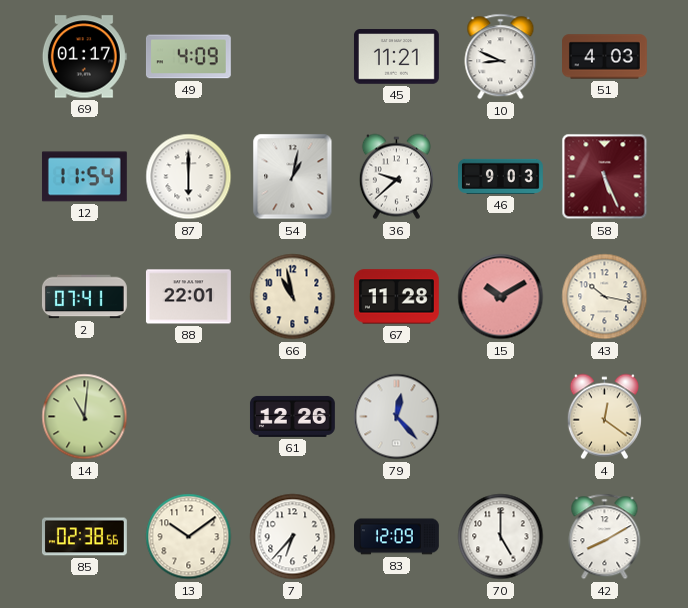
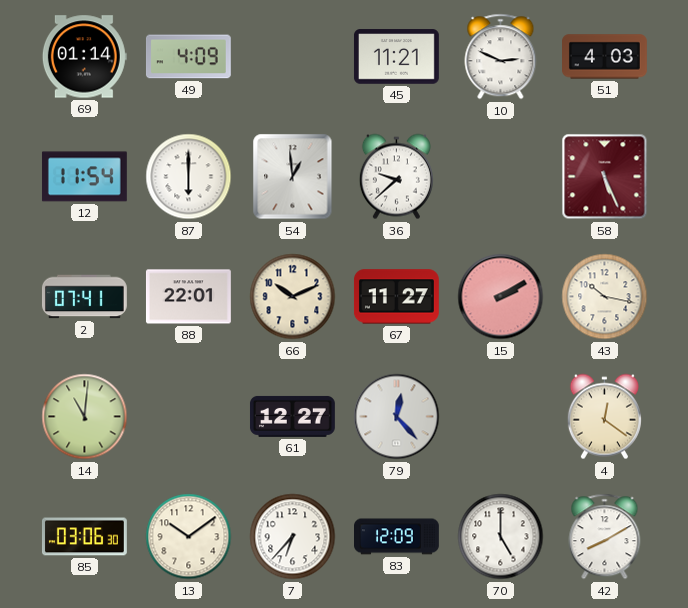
69: 01:17 -> 01:14
10: 8:49 -> 2:49
54: 1:02 -> 12:59
46: 9:03 -> none
66: 10:58 -> 10:11
67: 11:28 -> 11:27
15: 10:10 -> 2:10
61: 12:26 -> 12:27
85: 02:38 -> 03:06
